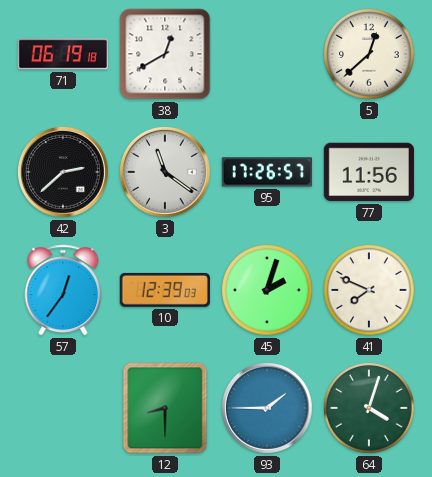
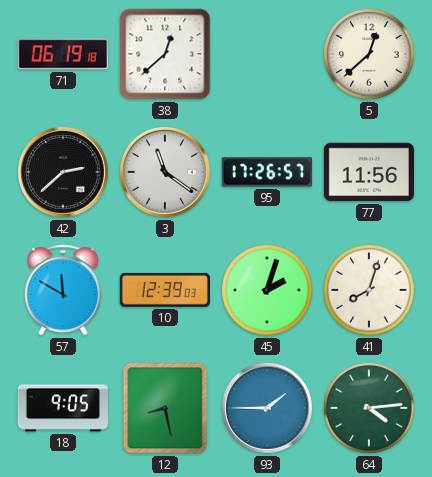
38: 12:40 -> 12:38
57: 12:36 -> 11:50
41: 7:49 -> 8:03
18: none -> 9:05
12: 8:30 -> 8:28
64: 4:03 -> 4:14
